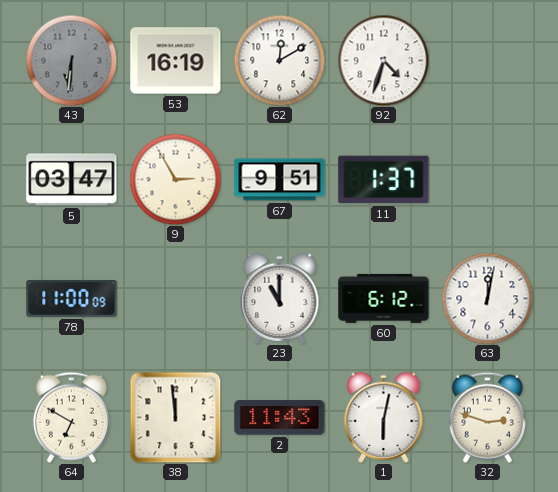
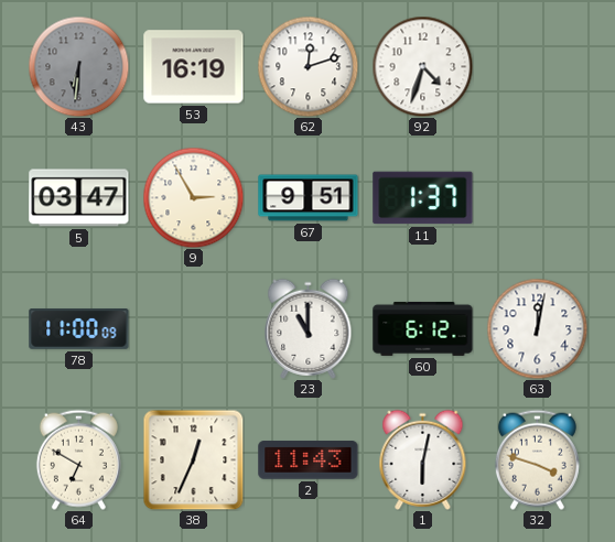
62: 12:10 -> 12:12
38: 11:59 -> 12:34
32: 2:48 -> 3:48
